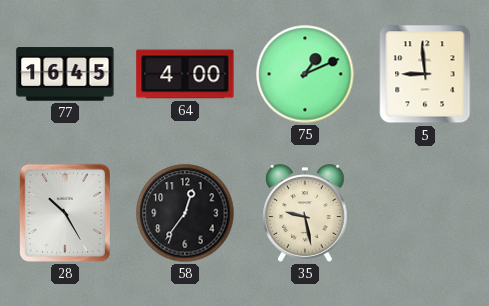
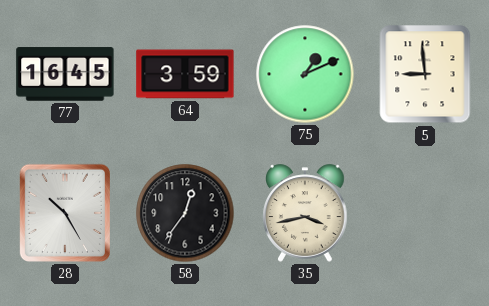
64: 4:00 -> 3:59
35: 9:28 -> 3:43
